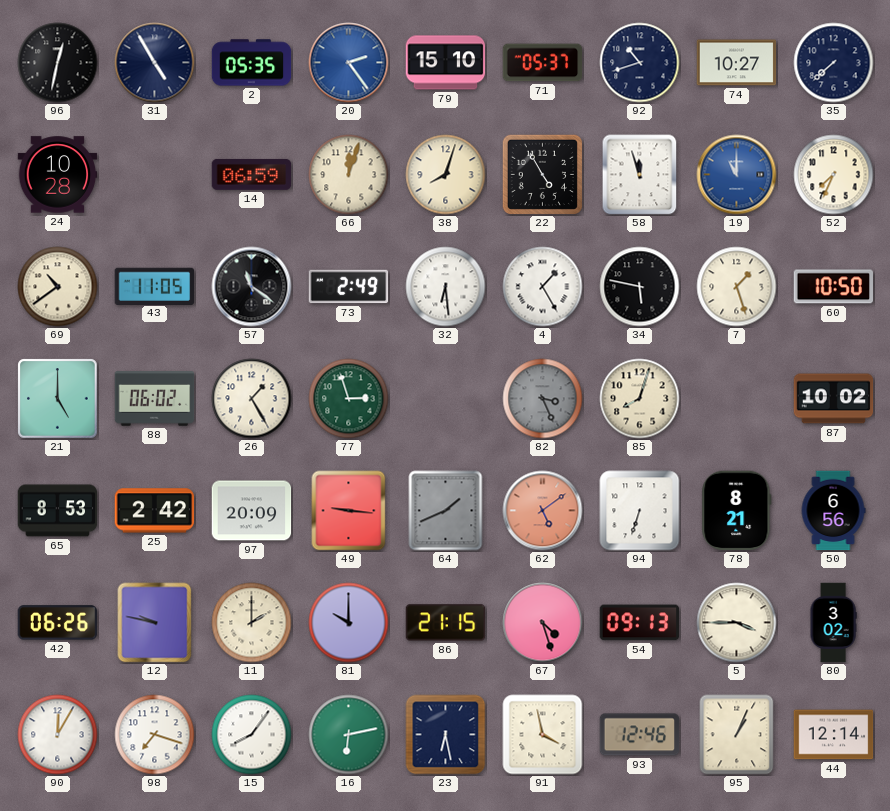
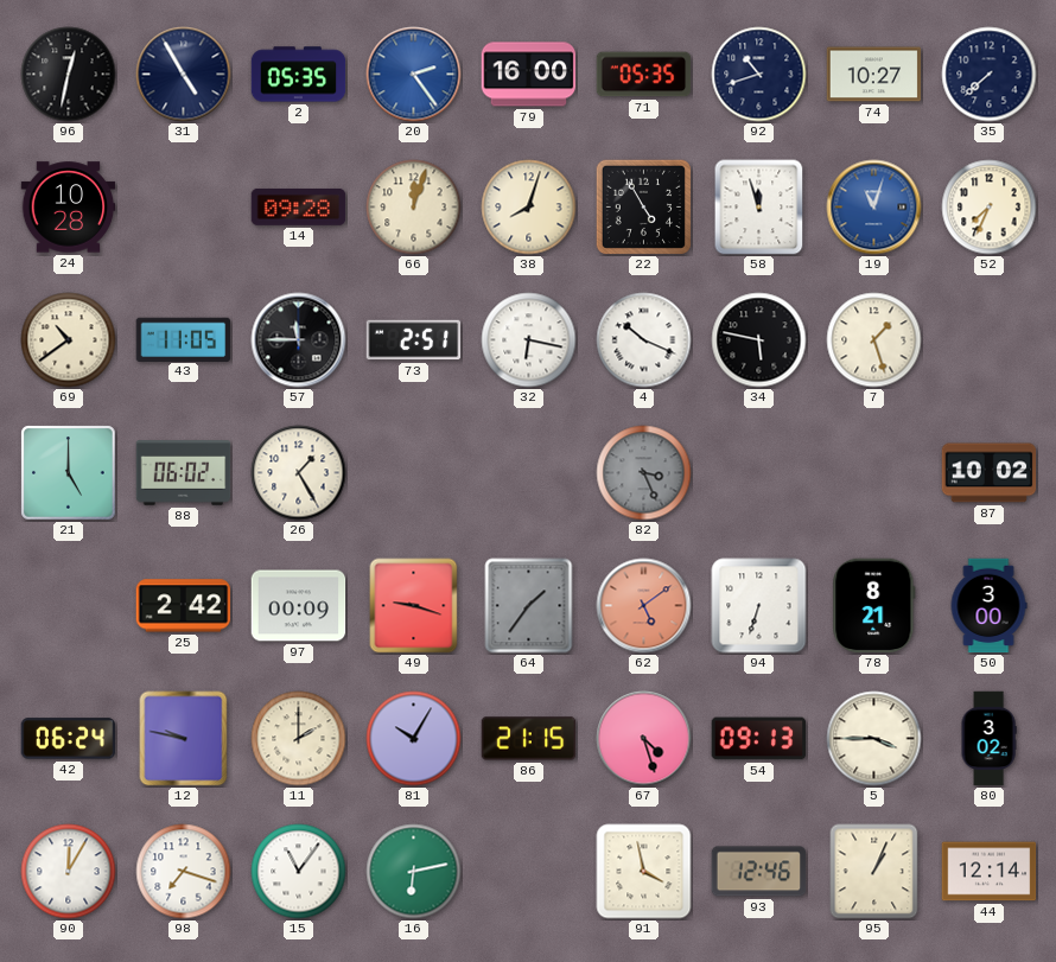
79: 15:10 -> 16:00
71: 05:37 -> 05:35
14: 06:59 -> 09:28
19: 11:00 -> 11:03
57: 11:21 -> 11:45
73: 2:49 -> 2:51
32: 6:29 -> 6:17
4: 1:25 -> 10:19
60: 10:50 -> none
77: 2:57 -> none
85: 8:03 -> none
65: 8:53 -> none
97: 20:09 -> 00:09
49: 9:16 -> 9:18
64: 1:41 -> 1:36
50: 6:56 -> 3:00
42: 06:26 -> 06:24
81: 10:00 -> 10:05
15: 8:06 -> 11:06
23: 6:28 -> none
